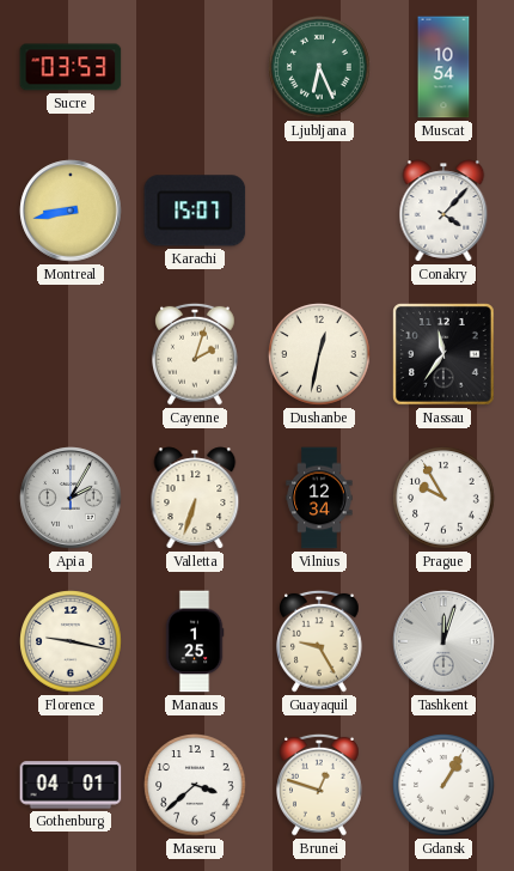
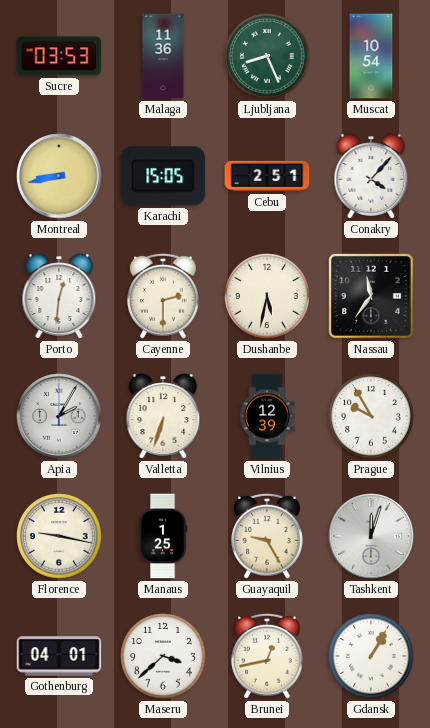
Malaga: none -> 11:36
Ljubljana: 6:26 -> 8:26
Karachi: 15:07 -> 15:05
Cebu: none -> 2:51
Porto: none -> 12:31
Cayenne: 2:03 -> 2:30
Dushanbe: 12:32 -> 5:32
Vilnius: 12:34 -> 12:39
Brunei: 12:48 -> 12:43
